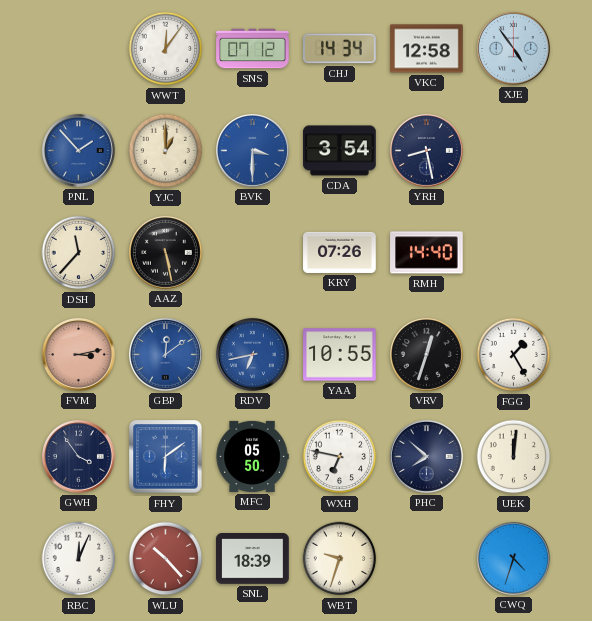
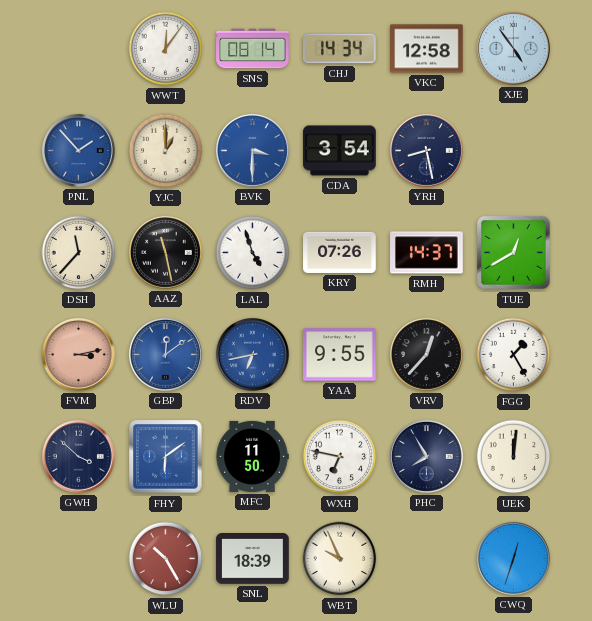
SNS: 07:12 -> 08:14
AAZ: 5:28 -> 11:28
LAL: none -> 4:57
RMH: 14:40 -> 14:37
TUE: none -> 12:40
YAA: 10:55 -> 9:55
VRV: 12:33 -> 12:37
GWH: 3:54 -> 3:52
MFC: 05:50 -> 11:50
PHC: 7:52 -> 7:55
RBC: 12:04 -> none
WLU: 10:23 -> 10:25
WBT: 9:33 -> 9:56
CWQ: 4:33 -> 12:33
